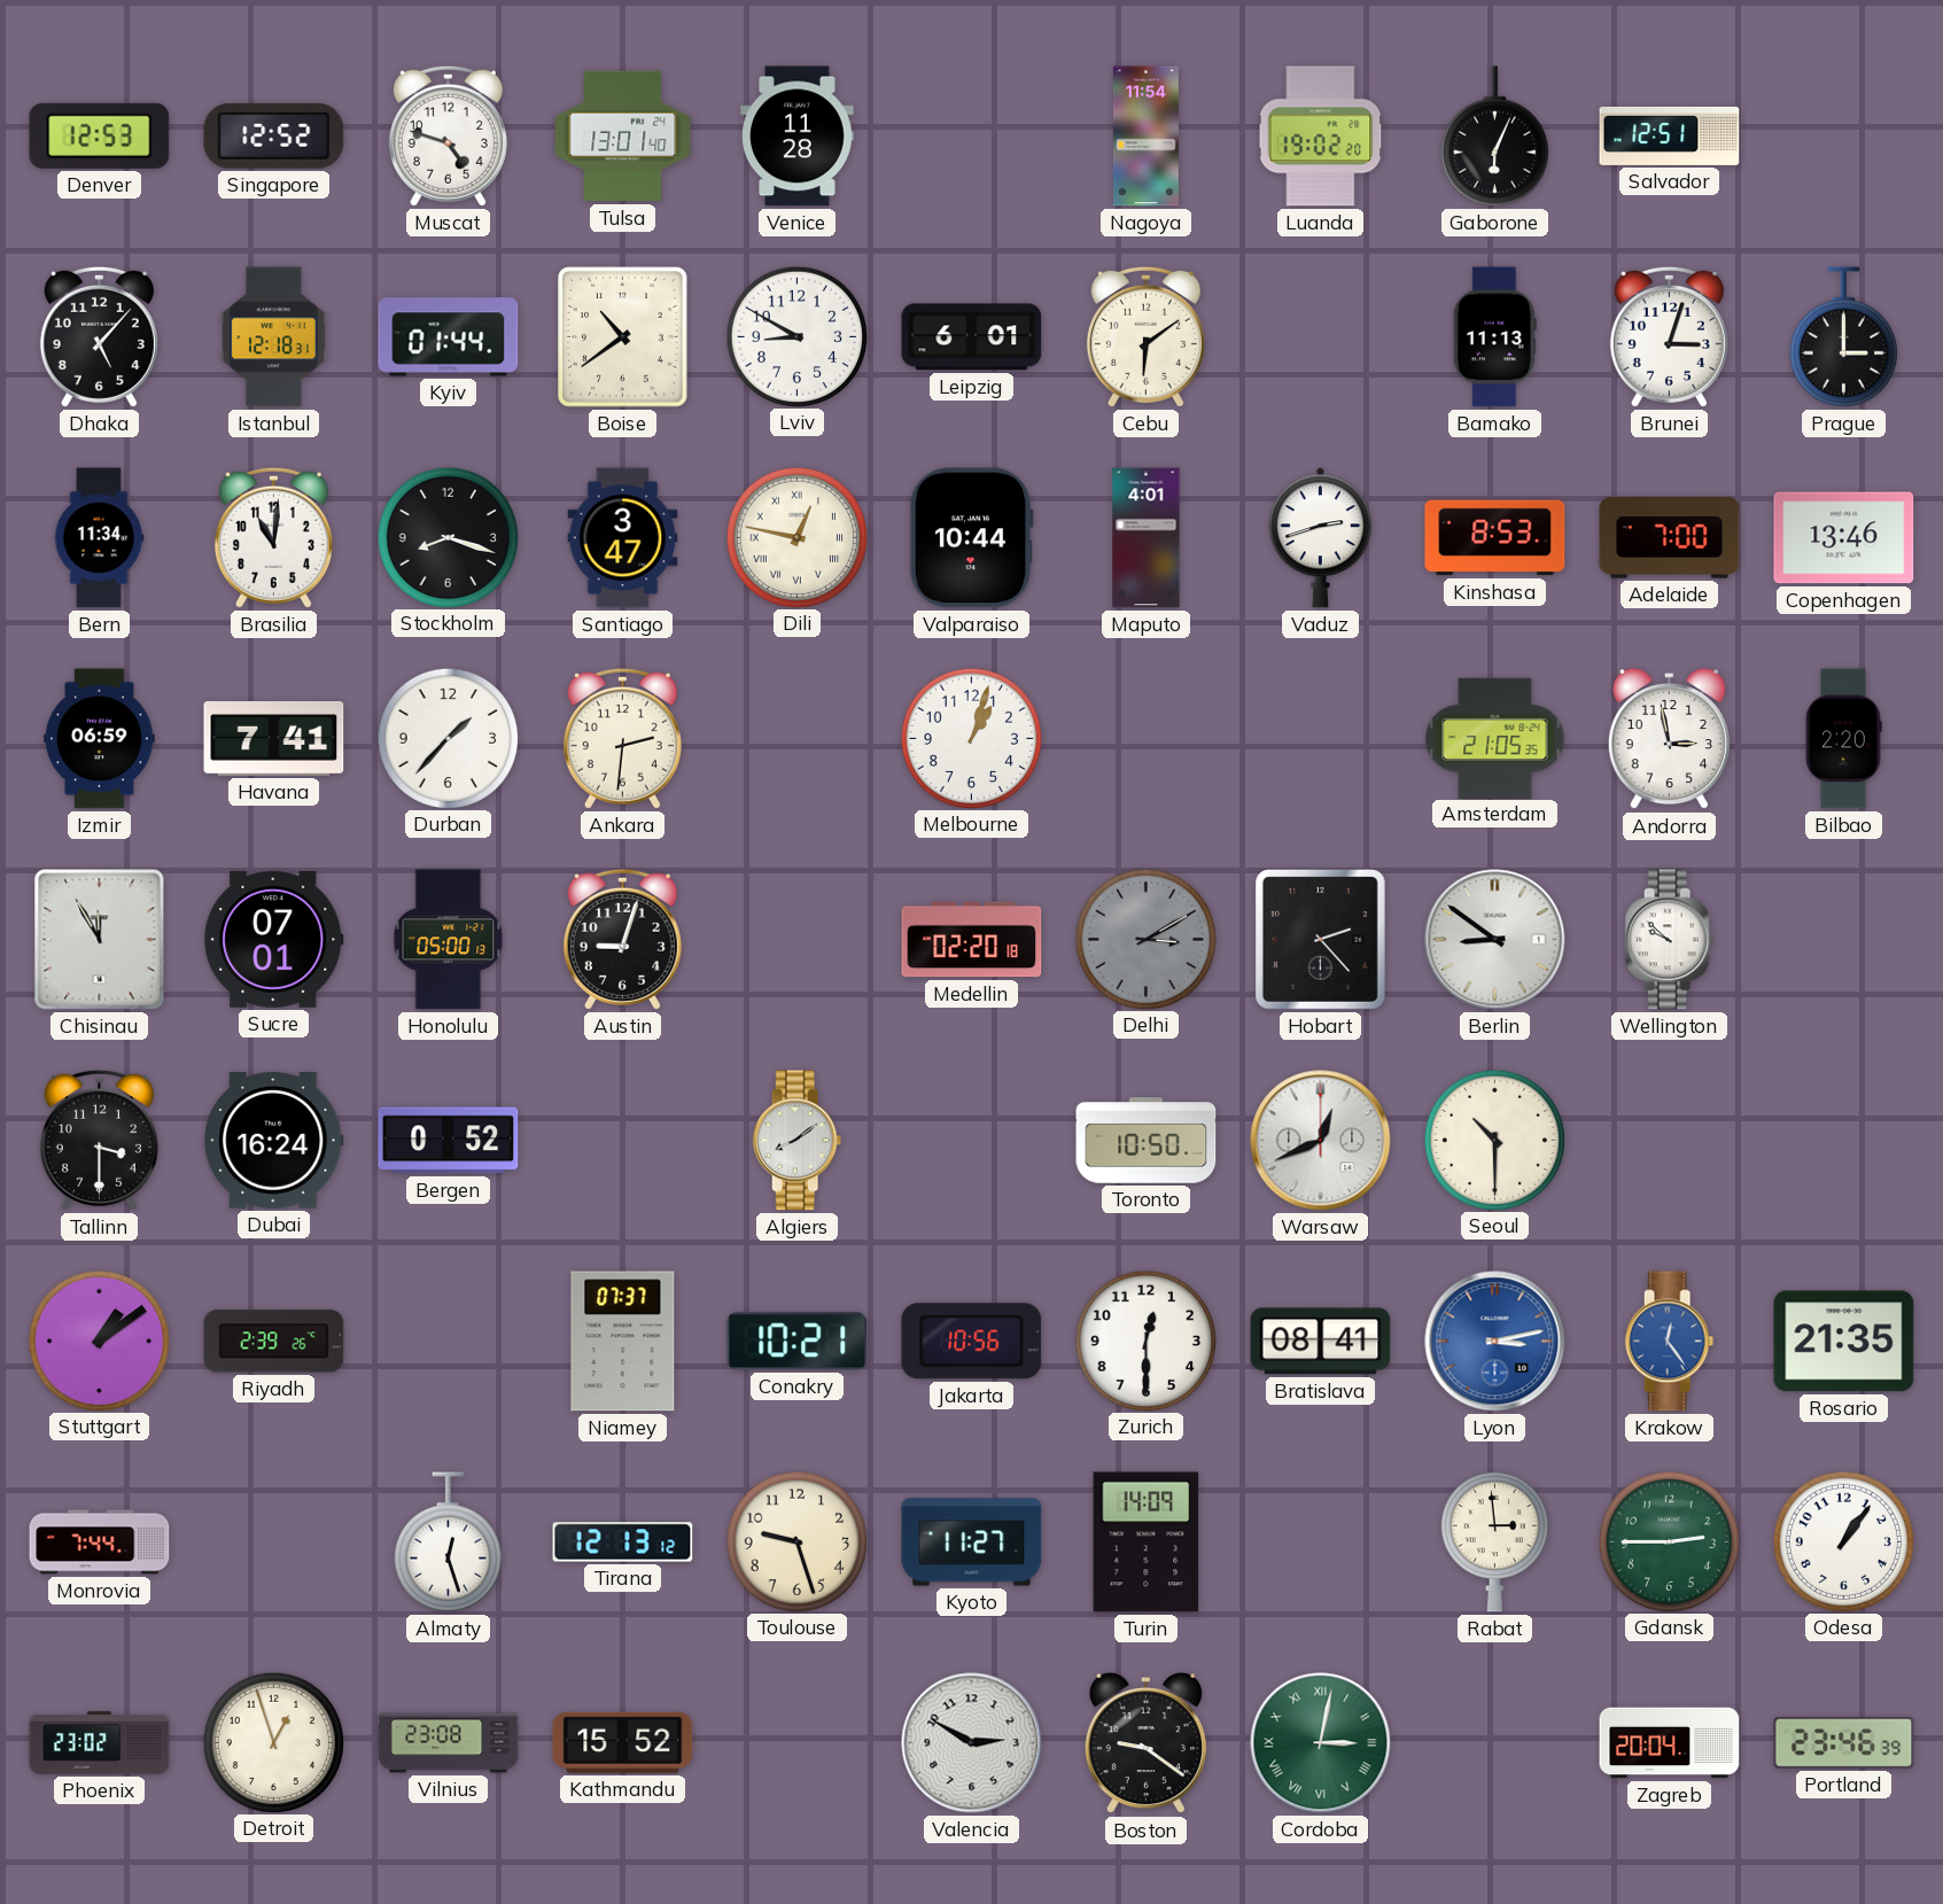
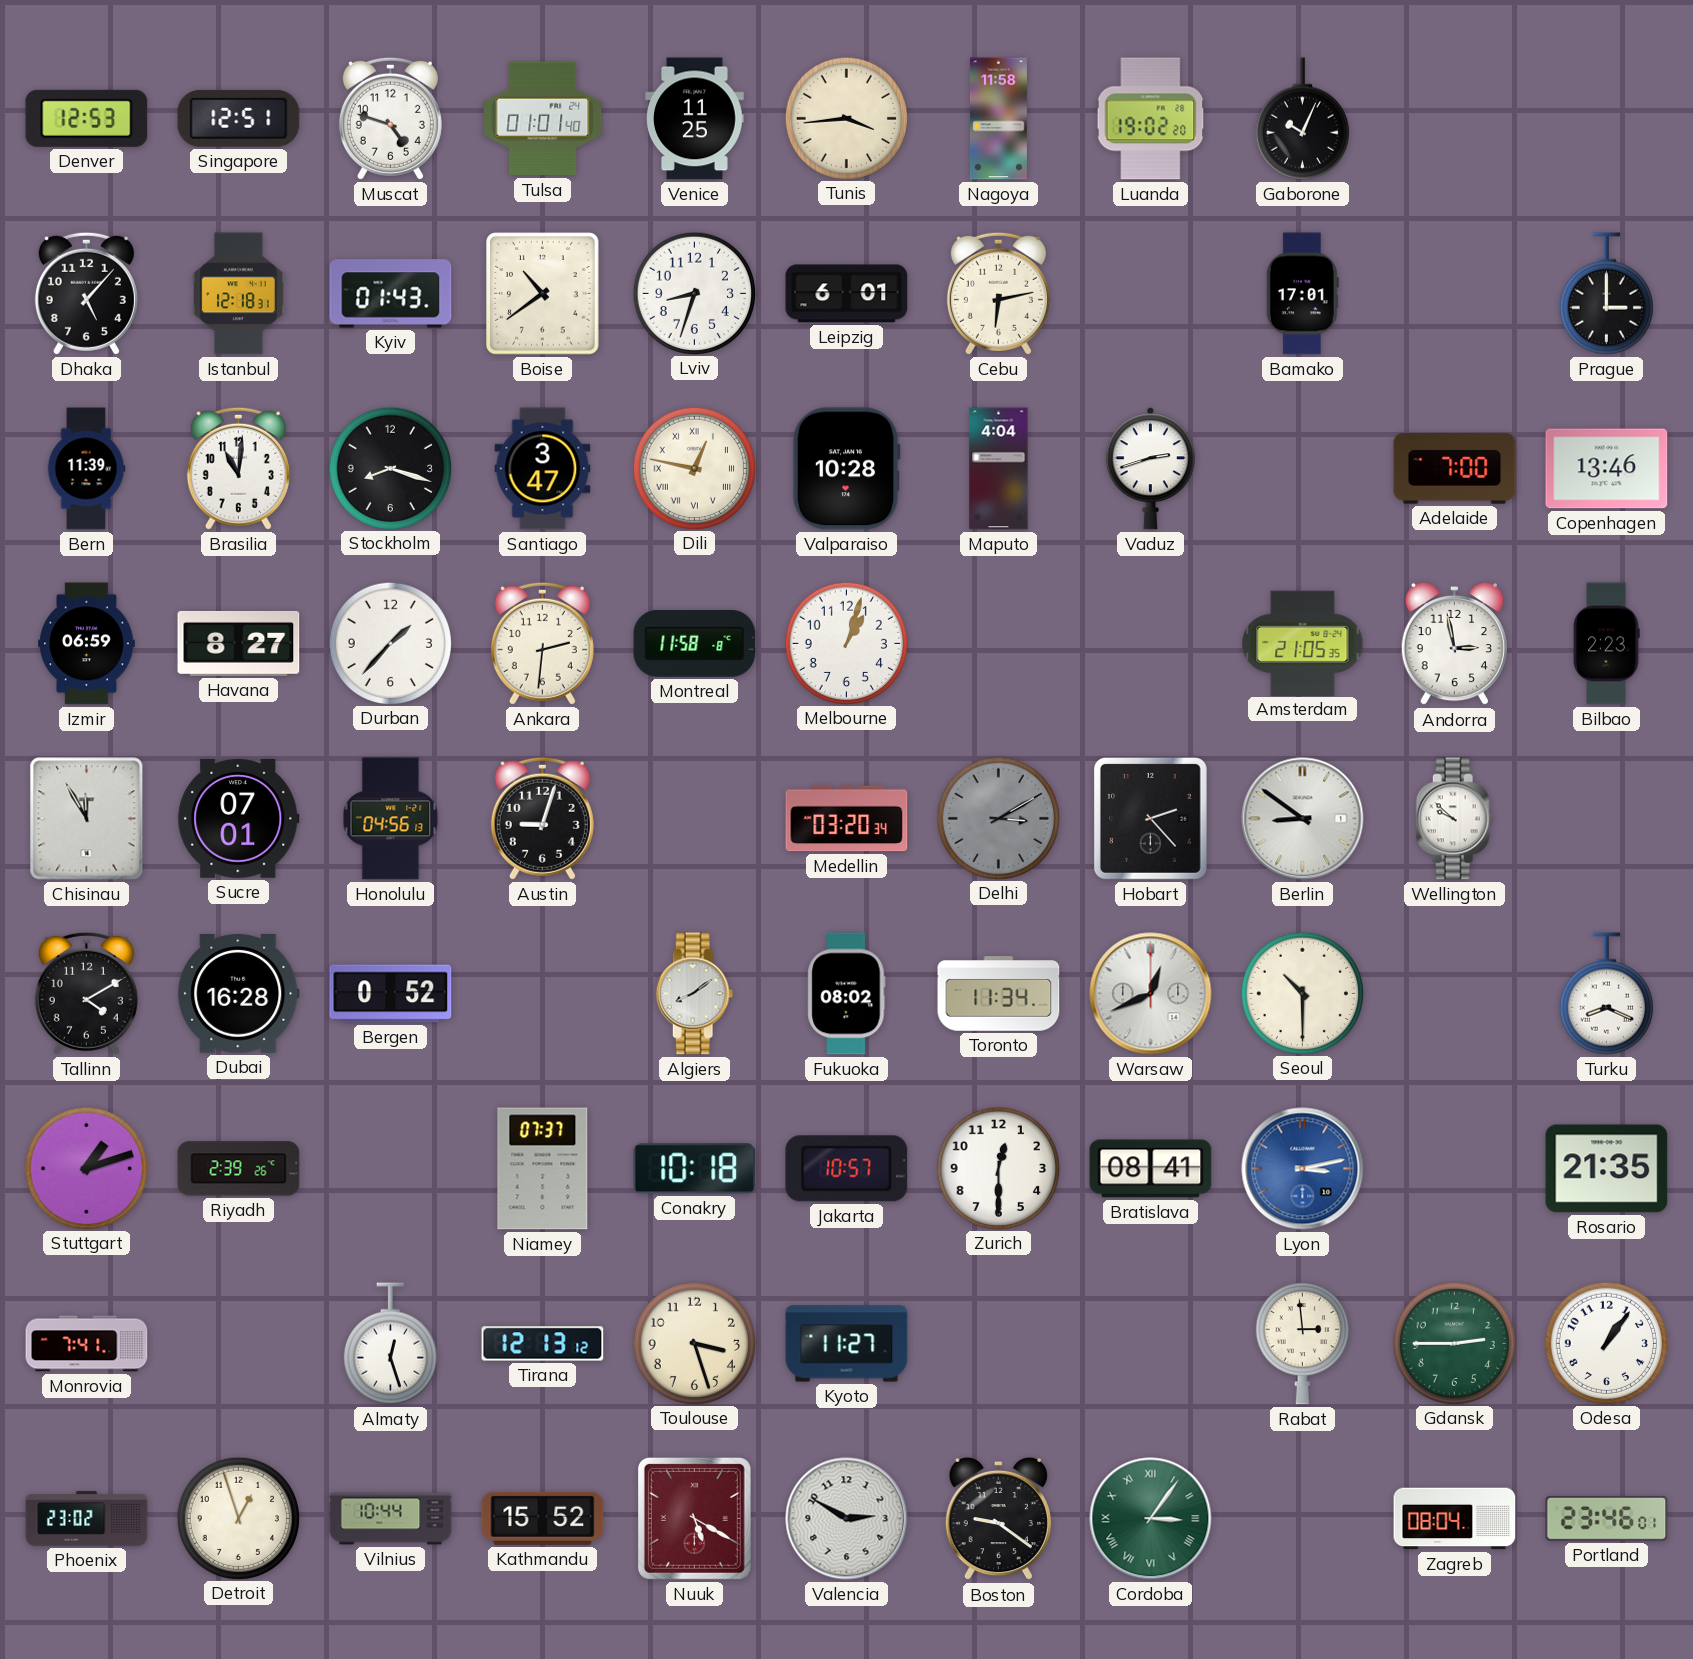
Singapore: 12:52 -> 12:51
Tulsa: 13:01 -> 01:01
Venice: 11:28 -> 11:25
Tunis: none -> 3:44
Nagoya: 11:54 -> 11:58
Gaborone: 6:04 -> 10:04
Salvador: 12:51 -> none
Kyiv: 01:44 -> 01:43
Lviv: 8:50 -> 8:33
Cebu: 6:09 -> 6:13
Bamako: 11:13 -> 17:01
Brunei: 3:03 -> none
Bern: 11:34 -> 11:39
Valparaiso: 10:44 -> 10:28
Maputo: 4:01 -> 4:04
Kinshasa: 8:53 -> none
Havana: 7:41 -> 8:27
Montreal: none -> 11:58
Bilbao: 2:20 -> 2:23
Honolulu: 05:00 -> 04:56
Medellin: 02:20 -> 03:20
Tallinn: 3:30 -> 4:10
Dubai: 16:24 -> 16:28
Fukuoka: none -> 08:02
Toronto: 10:50 -> 11:34
Turku: none -> 8:19
Stuttgart: 1:09 -> 1:12
Conakry: 10:21 -> 10:18
Jakarta: 10:56 -> 10:57
Krakow: 12:24 -> none
Monrovia: 7:44 -> 7:41
Toulouse: 9:27 -> 3:27
Turin: 14:09 -> none
Vilnius: 23:08 -> 10:44
Nuuk: none -> 5:20
Cordoba: 3:02 -> 3:06
Zagreb: 20:04 -> 08:04
Portland: 23:46:39 -> 23:46:01
